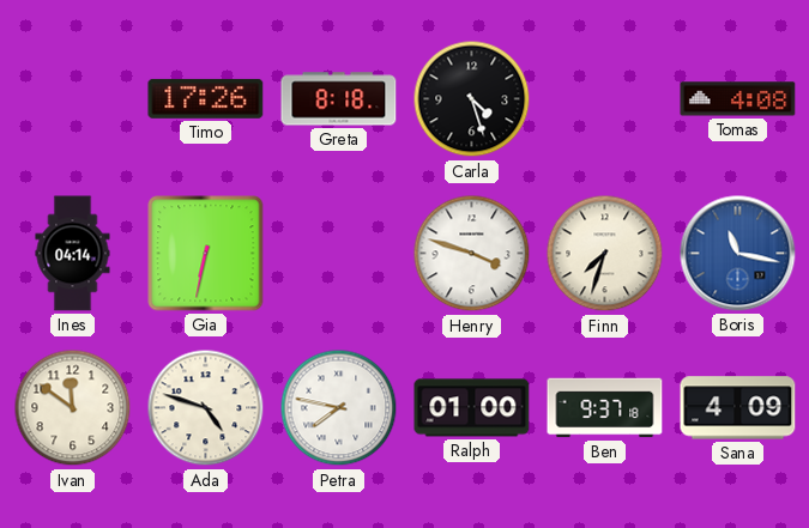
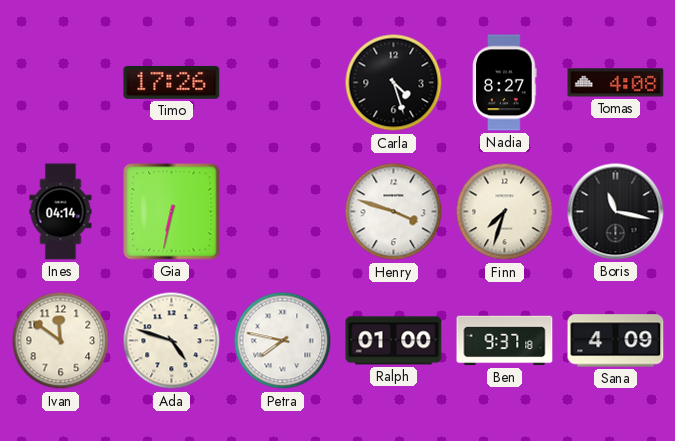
Greta: 8:18 -> none
Nadia: none -> 8:27
Boris dial: blue -> black
